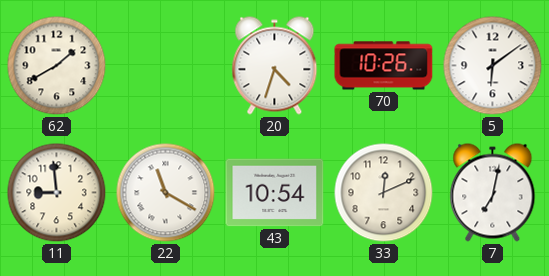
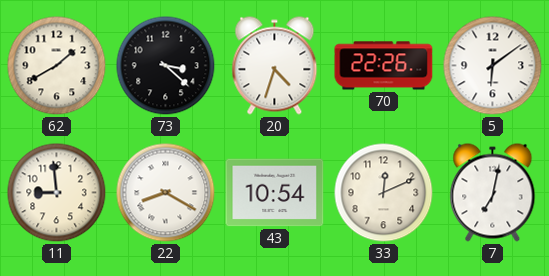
73: none -> 3:22
70: 10:26 -> 22:26
22: 11:20 -> 8:20
